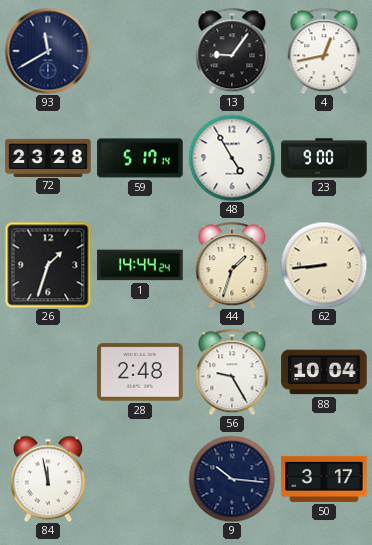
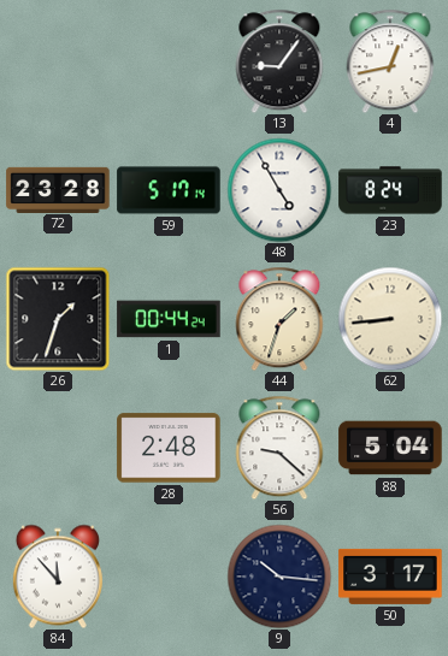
93: 11:40 -> none
23: 9:00 -> 8:24
1: 14:44 -> 00:44
56: 9:25 -> 9:22
88: 10:04 -> 5:04
84: 11:58 -> 11:53
